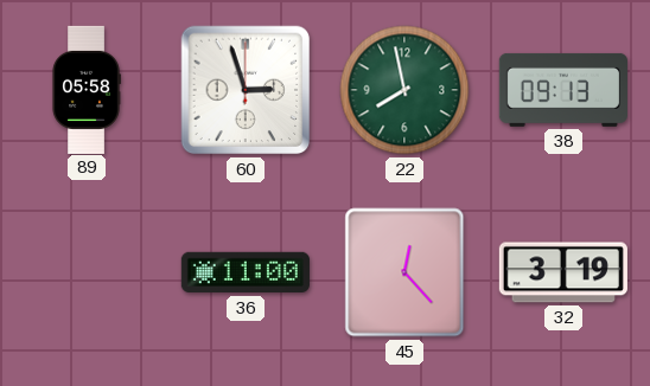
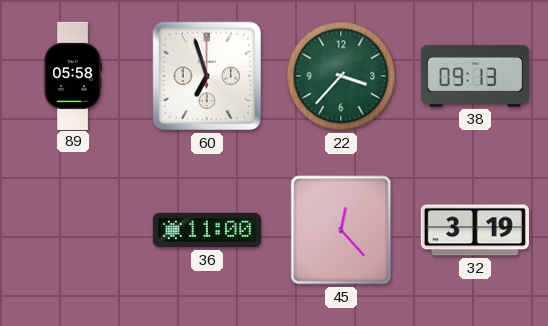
60: 2:57 -> 6:57
22: 7:58 -> 3:37
